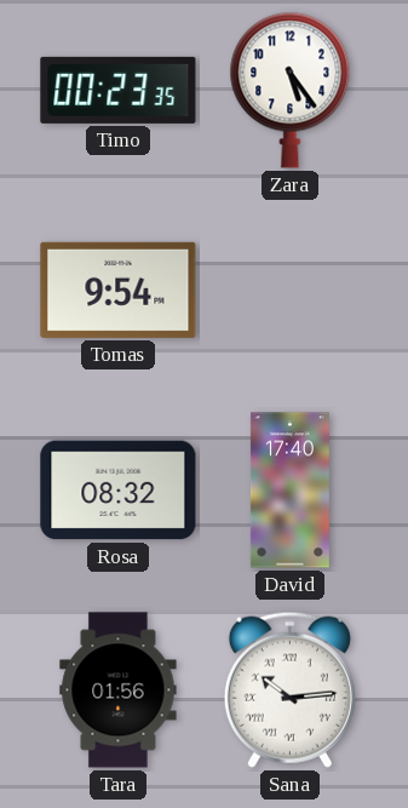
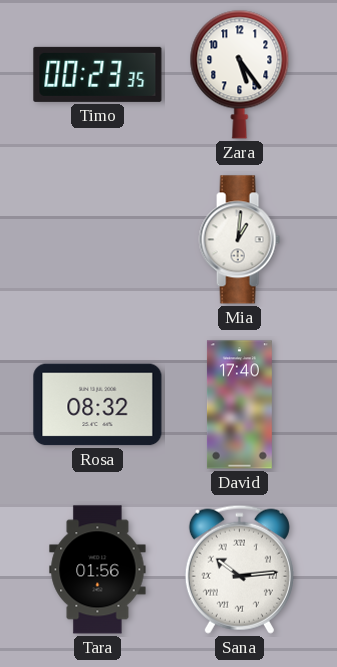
Tomas: 9:54 -> none
Mia: none -> 1:01
